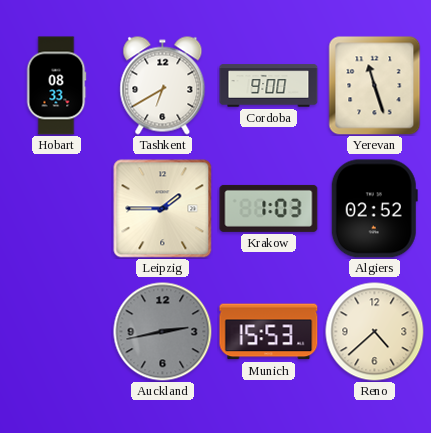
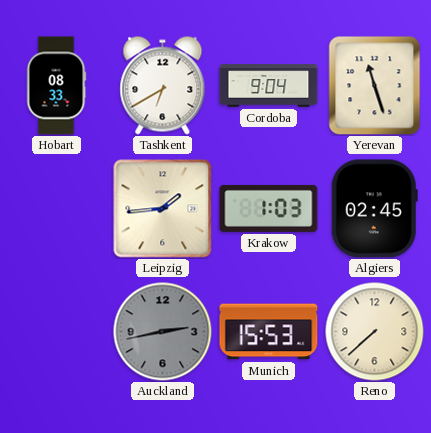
Cordoba: 9:00 -> 9:04
Leipzig: 1:45 -> 1:44
Algiers: 02:52 -> 02:45
Reno: 4:38 -> 7:38
